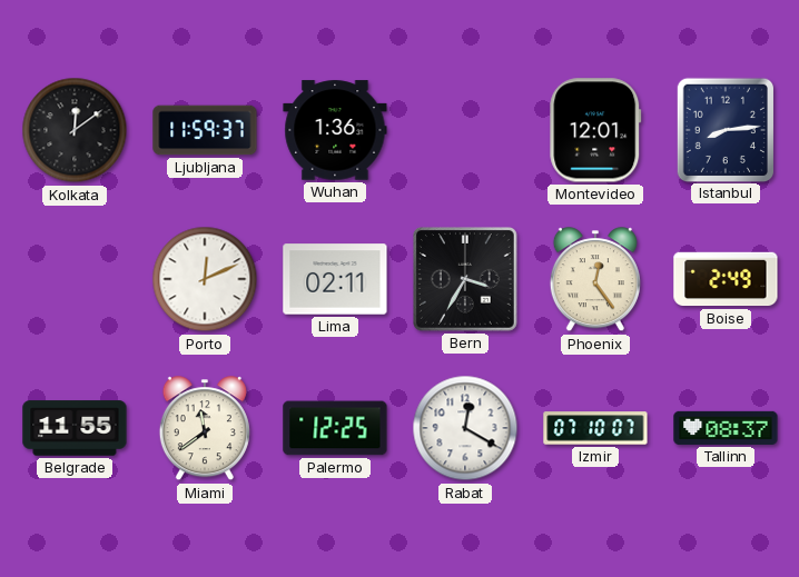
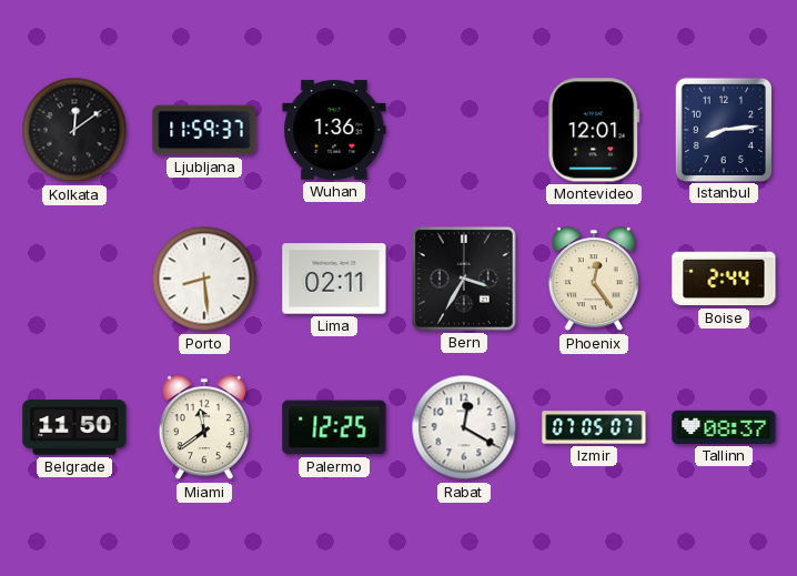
Porto: 12:11 -> 8:29
Boise: 2:49 -> 2:44
Belgrade: 11:55 -> 11:50
Izmir: 07:10 -> 07:05
